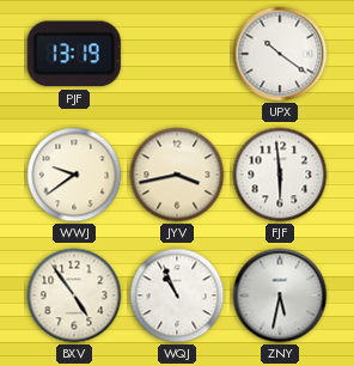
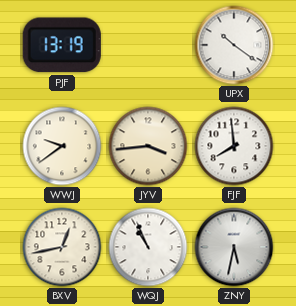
JYV: 3:43 -> 3:44
FJF: 5:59 -> 7:59
BXV: 4:54 -> 12:43
